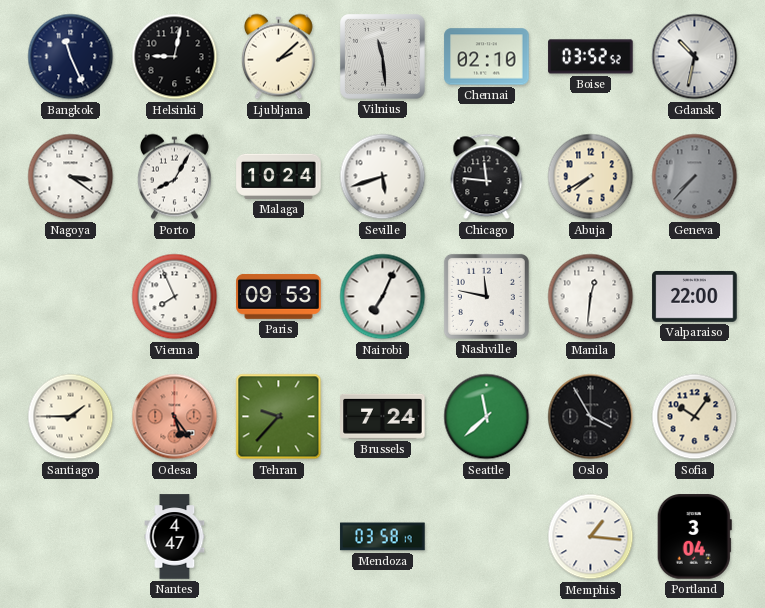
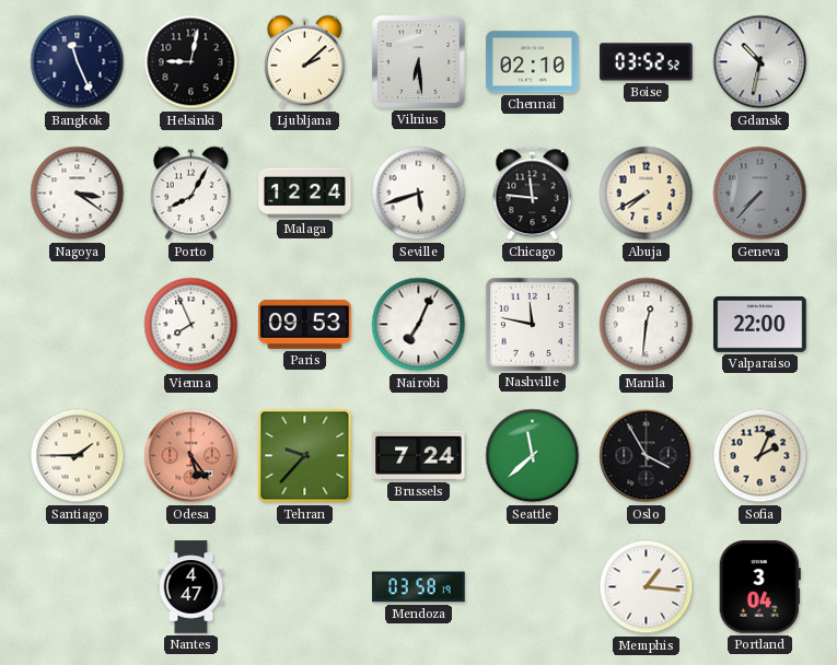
Vilnius: 11:29 -> 6:29
Malaga: 10:24 -> 12:24
Sofia: 10:06 -> 2:04
